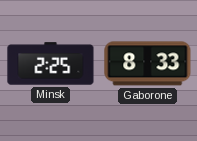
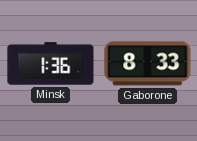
Minsk: 2:25 -> 1:36
